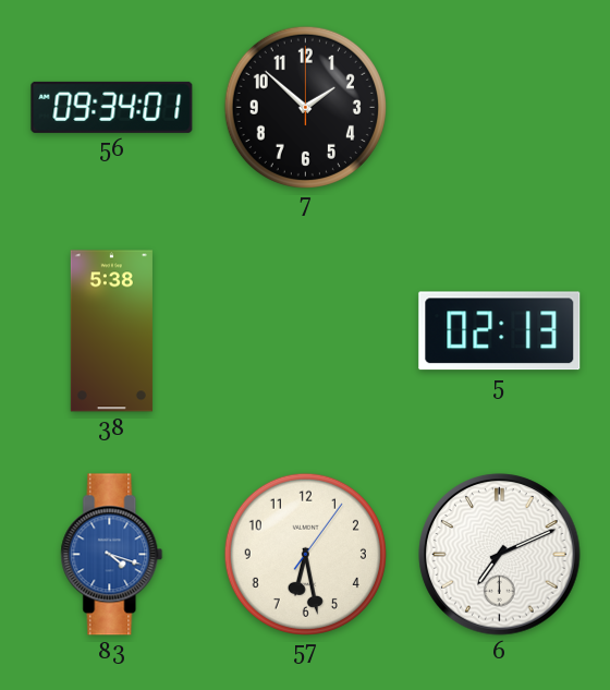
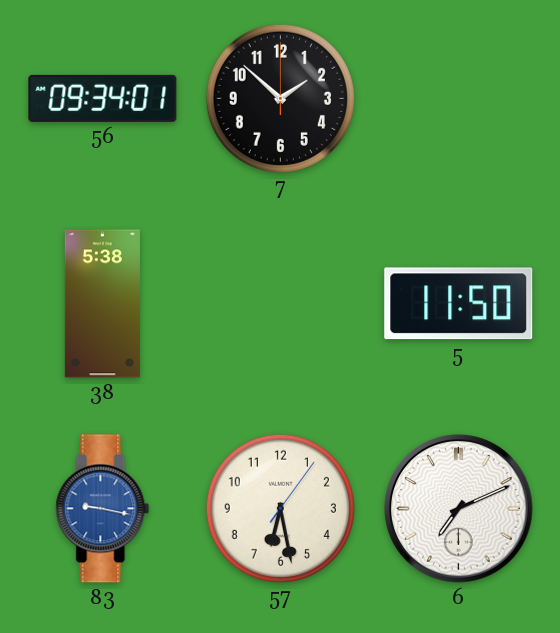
5: 02:13 -> 11:50
83: 4:18 -> 9:17
